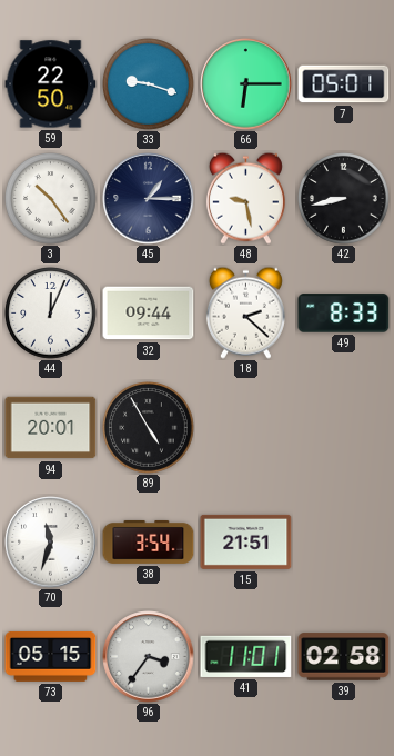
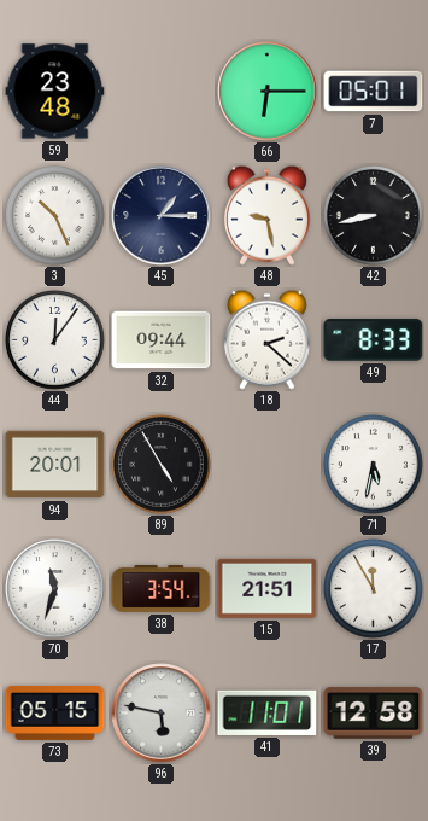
59: 22:50 -> 23:48
33: 9:18 -> none
3: 10:24 -> 10:26
44: 12:04 -> 12:06
71: none -> 5:32
17: none -> 11:55
96: 3:36 -> 5:47
39: 02:58 -> 12:58
